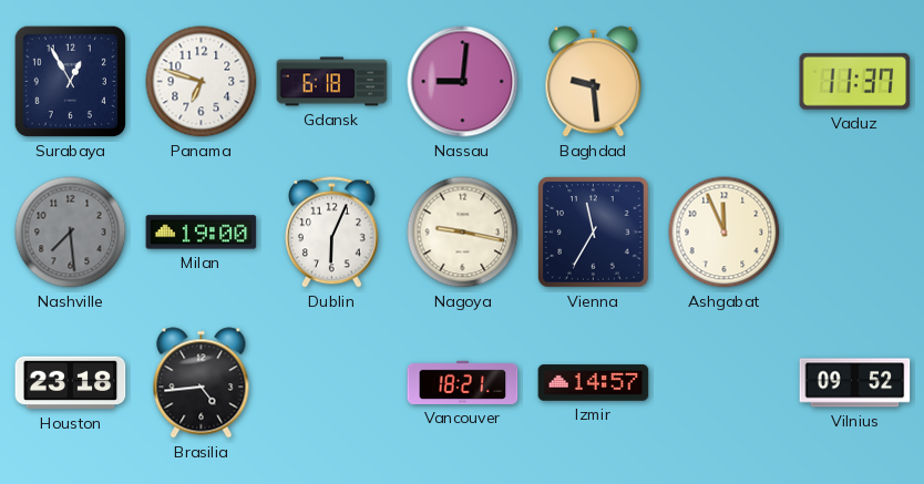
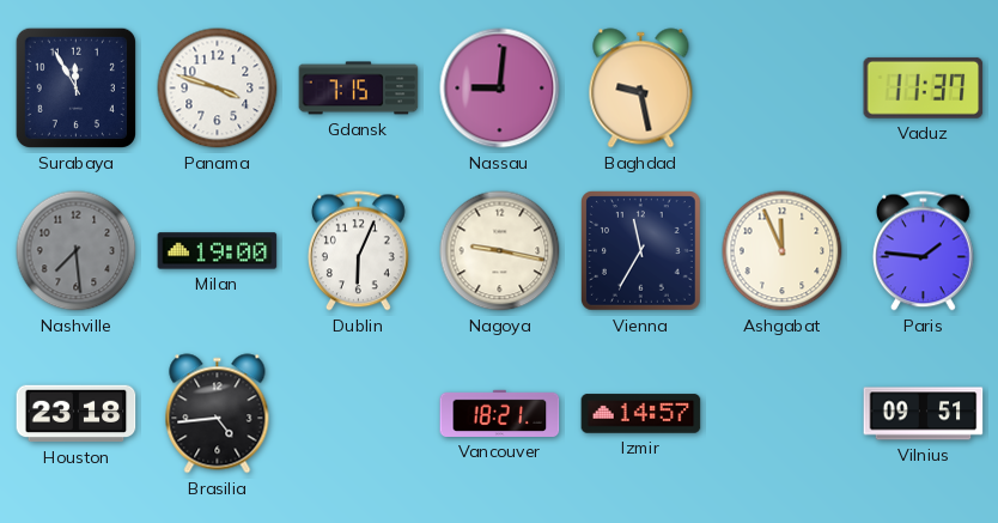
Surabaya: 12:55 -> 11:55
Panama: 6:48 -> 3:48
Gdansk: 6:18 -> 7:15
Baghdad: 9:29 -> 9:28
Paris: none -> 1:46
Vilnius: 09:52 -> 09:51
